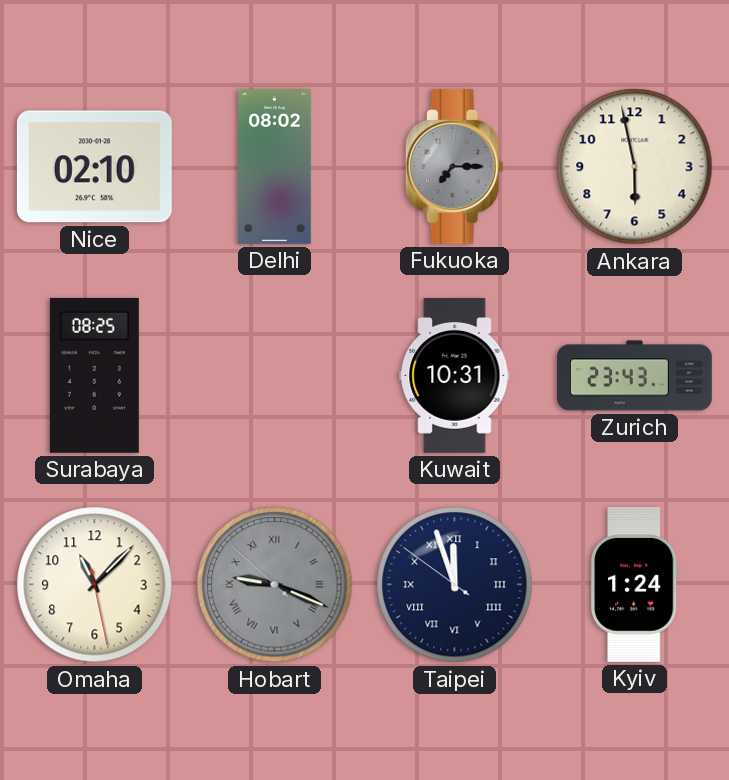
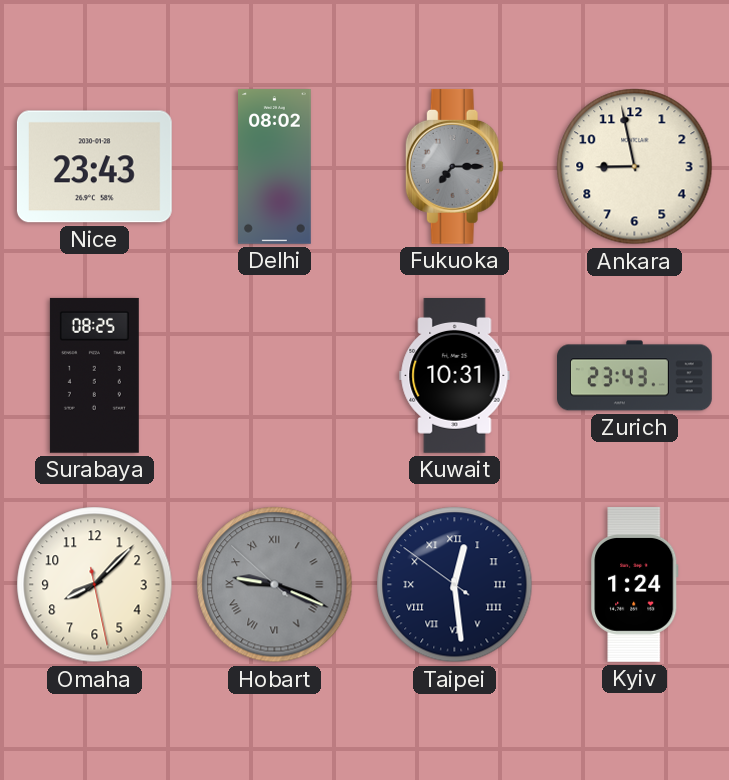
Nice: 02:10 -> 23:43
Ankara: 5:58 -> 8:58
Omaha: 11:07 -> 8:07
Taipei: 11:56 -> 12:28
